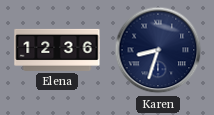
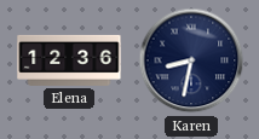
Karen: 8:33 -> 8:32
